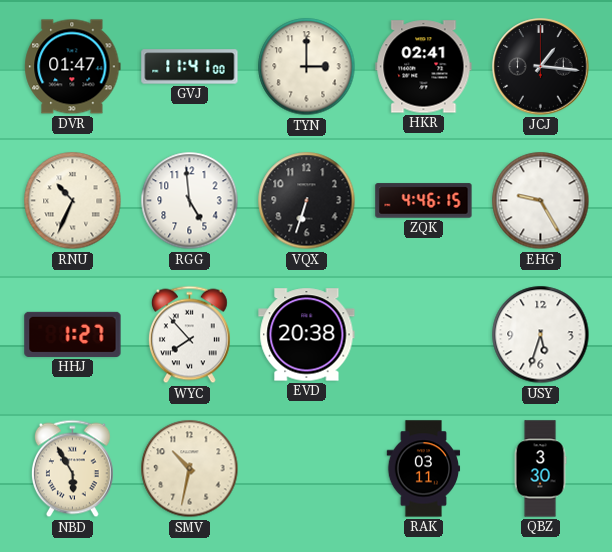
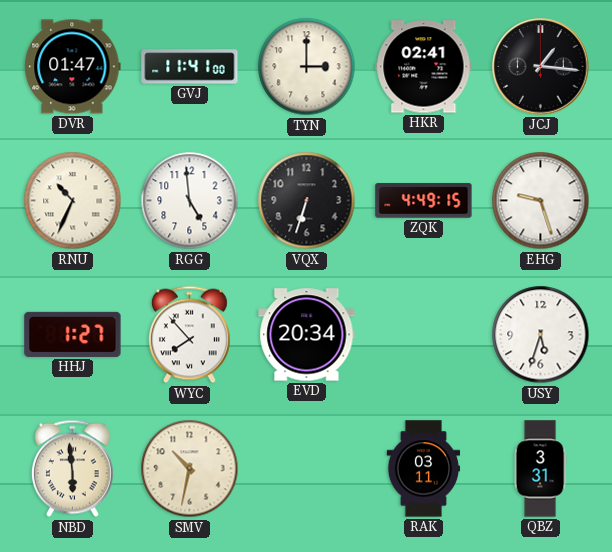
ZQK: 4:46 -> 4:49
EHG: 9:25 -> 9:27
EVD: 20:38 -> 20:34
NBD: 5:55 -> 5:59
QBZ: 3:30 -> 3:31
